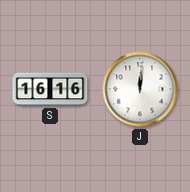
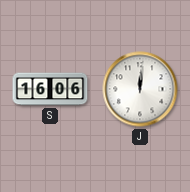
S: 16:16 -> 16:06
